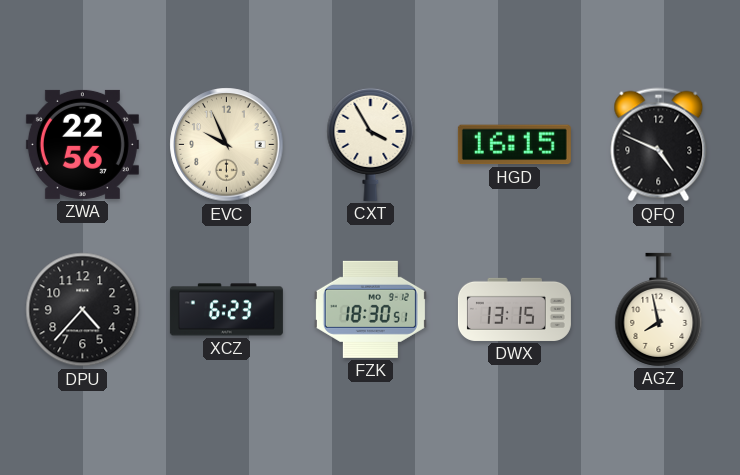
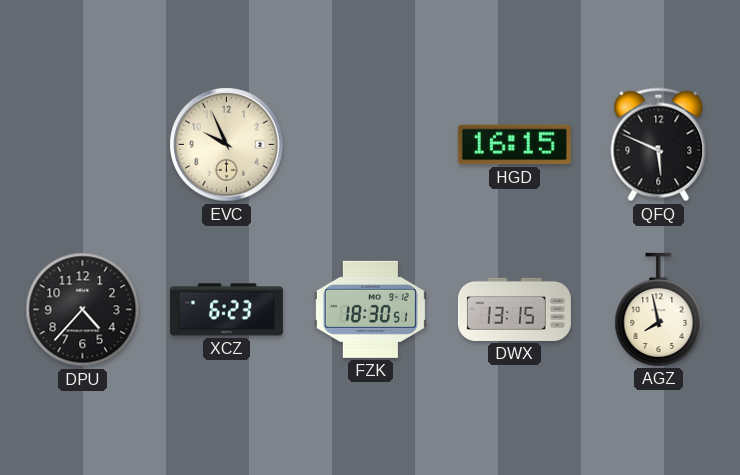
ZWA: 22:56 -> none
CXT: 3:55 -> none
QFQ: 4:49 -> 5:49
